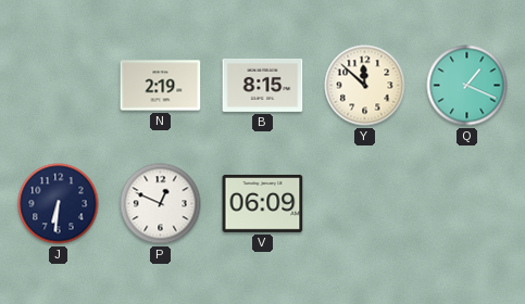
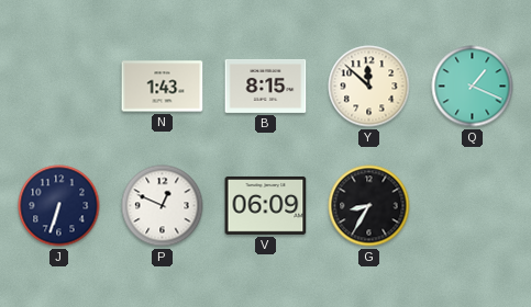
N: 2:19 -> 1:43
J: 6:31 -> 6:33
G: none -> 8:35
